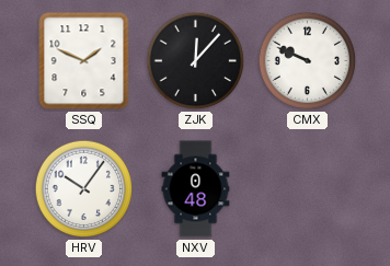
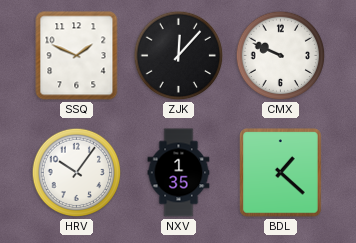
NXV: 0:48 -> 1:35
BDL: none -> 1:22
